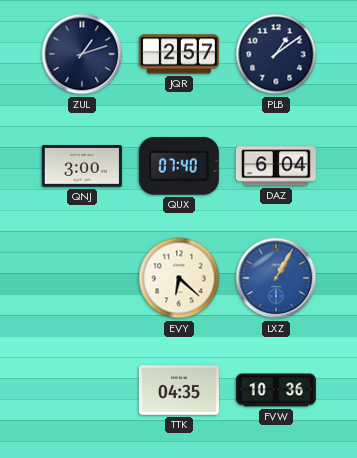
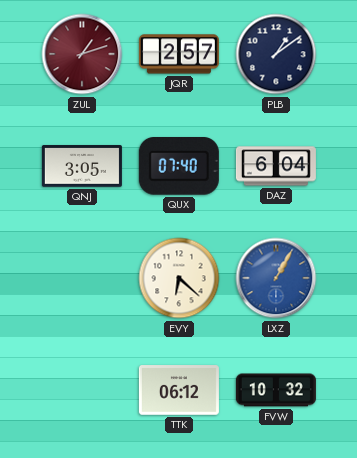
ZUL dial: navy -> burgundy
QNJ: 3:00 -> 3:05
TTK: 04:35 -> 06:12
FVW: 10:36 -> 10:32
